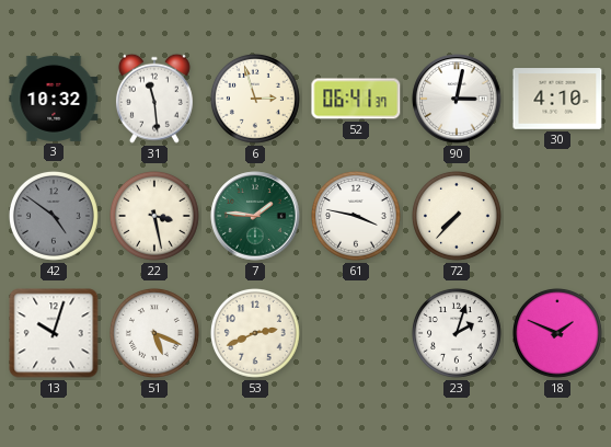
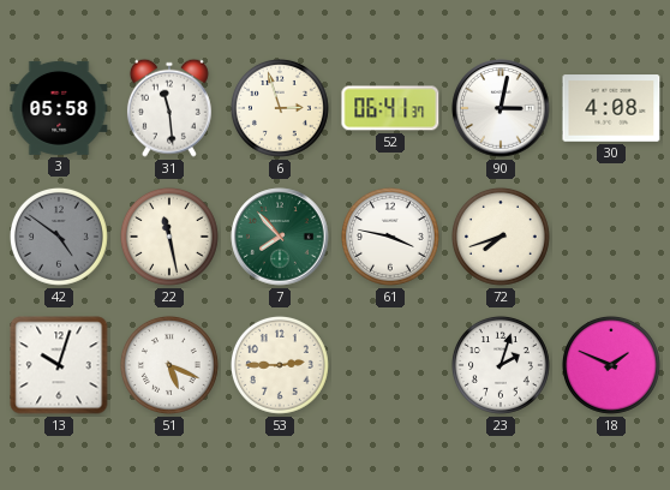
3: 10:32 -> 05:58
30: 4:10 -> 4:08
22: 3:28 -> 11:28
7: 1:46 -> 7:53
72: 7:37 -> 7:42
53: 2:41 -> 2:45
